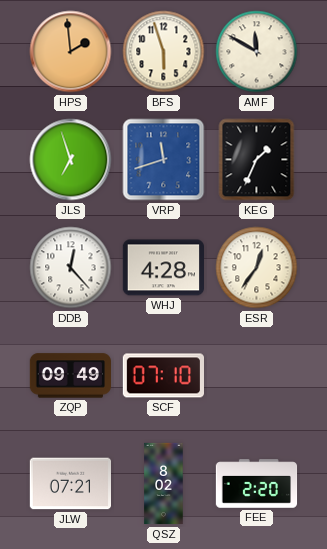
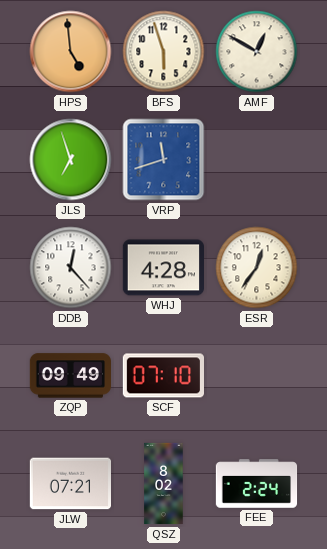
HPS: 1:59 -> 4:59
AMF: 11:50 -> 12:50
KEG: 1:34 -> none
FEE: 2:20 -> 2:24
